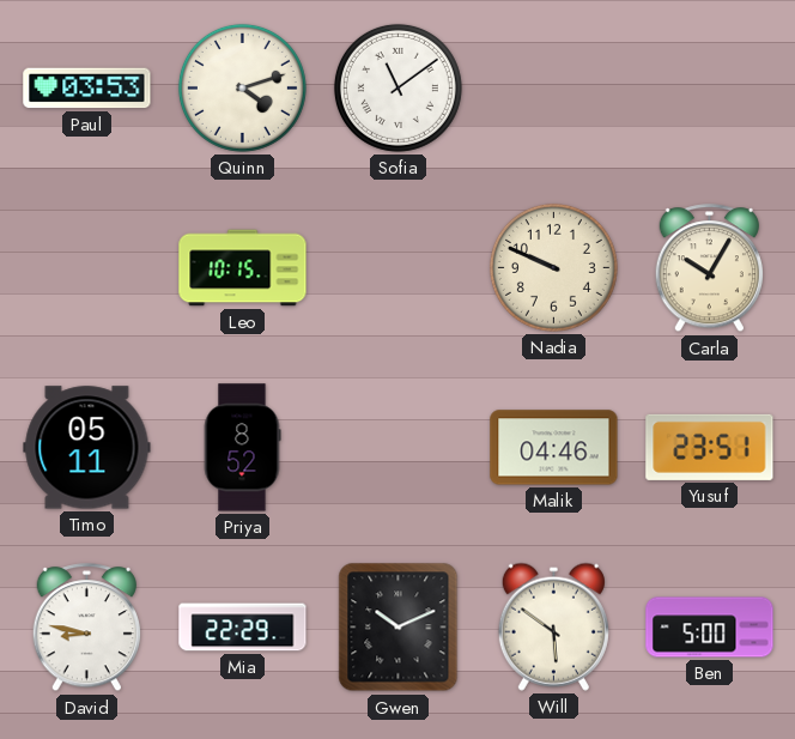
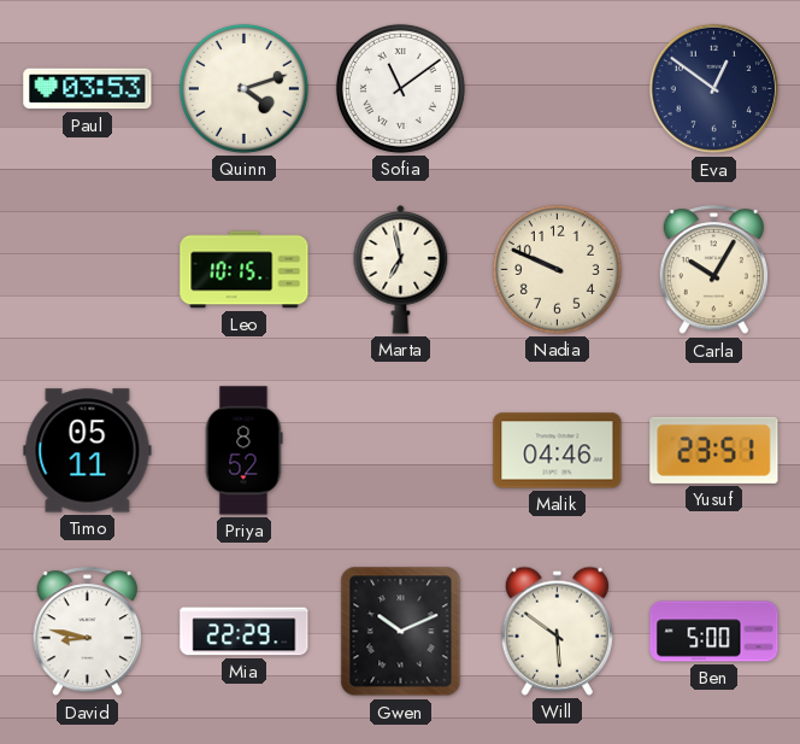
Eva: none -> 12:51
Marta: none -> 6:58
